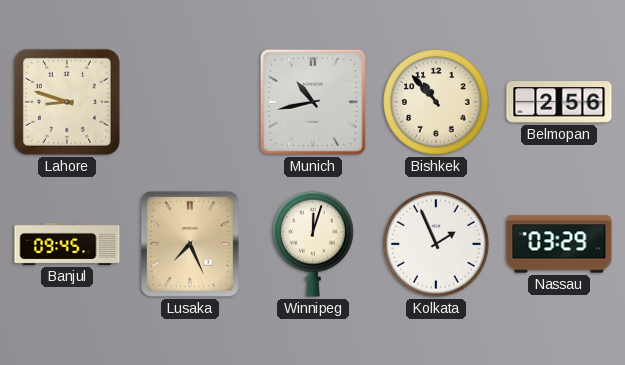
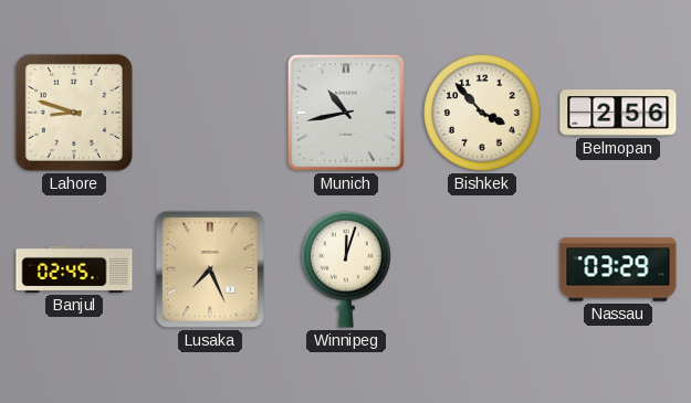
Bishkek: 10:53 -> 3:53
Banjul: 09:45 -> 02:45
Kolkata: 1:56 -> none
